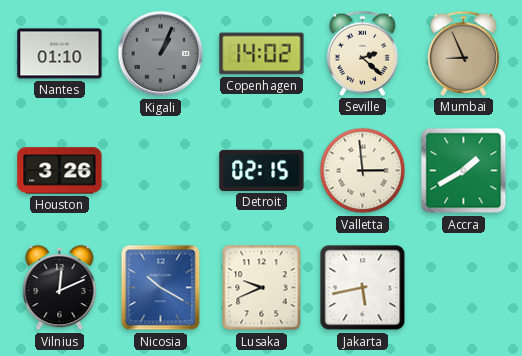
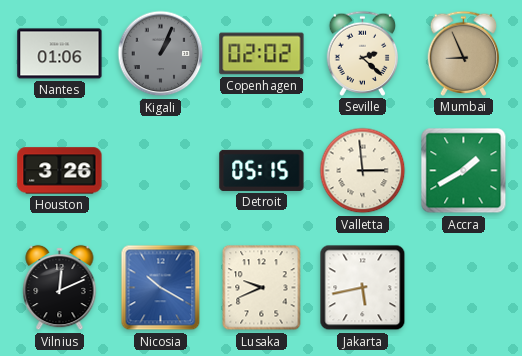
Nantes: 01:10 -> 01:06
Copenhagen: 14:02 -> 02:02
Detroit: 02:15 -> 05:15
